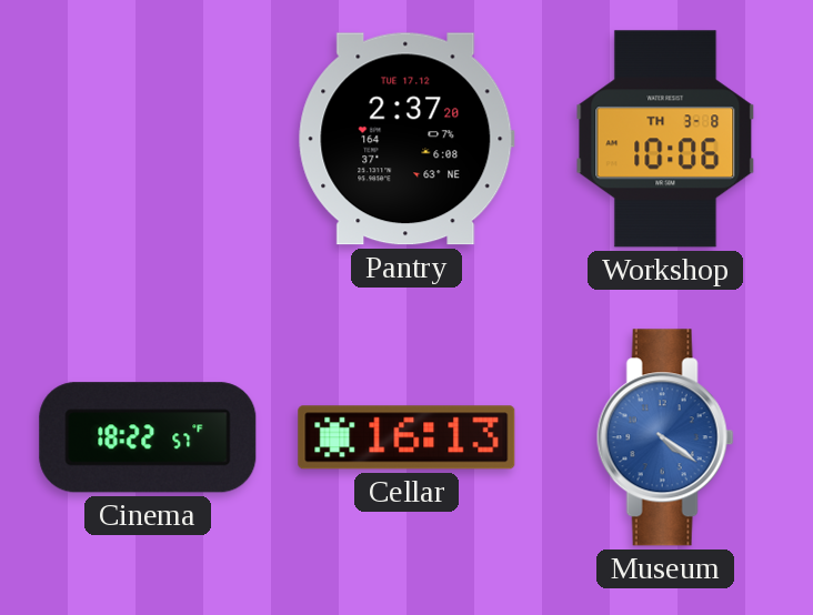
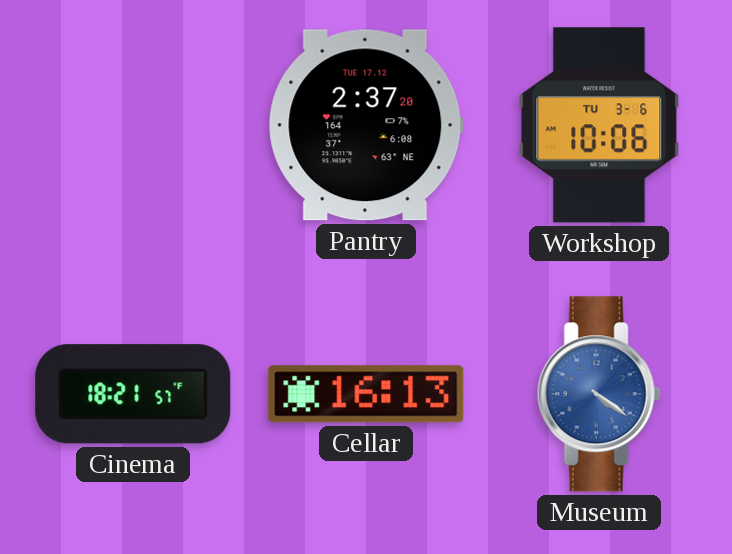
Workshop date: TH 3-8 -> TU 3-6
Cinema: 18:22 -> 18:21
